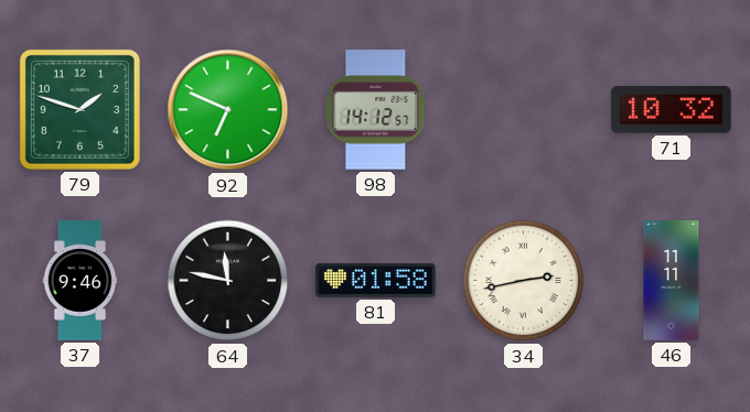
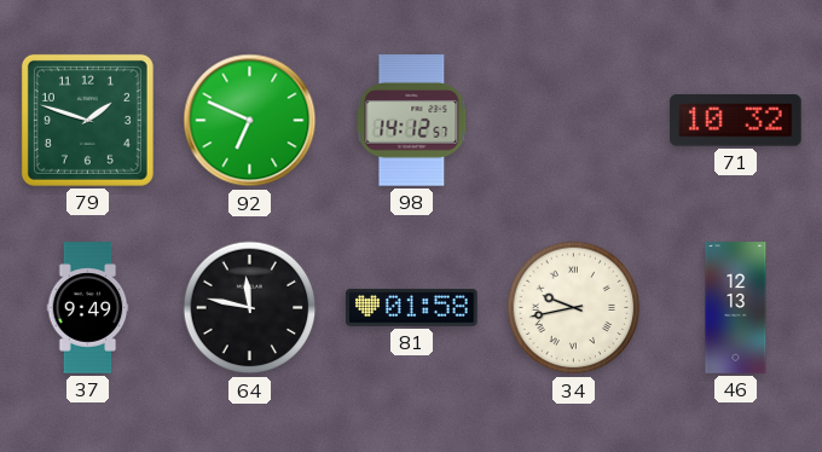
37: 9:46 -> 9:49
34: 2:43 -> 9:43
46: 11:11 -> 12:13
